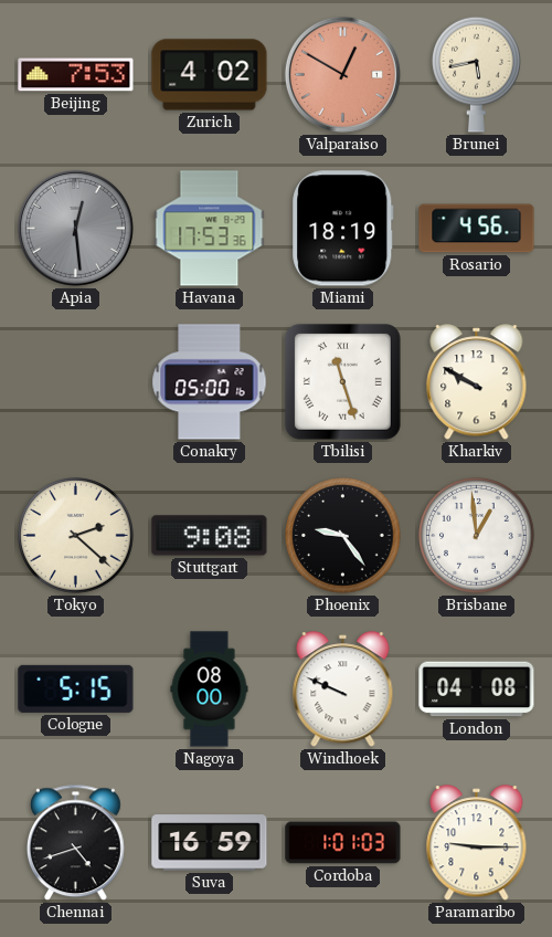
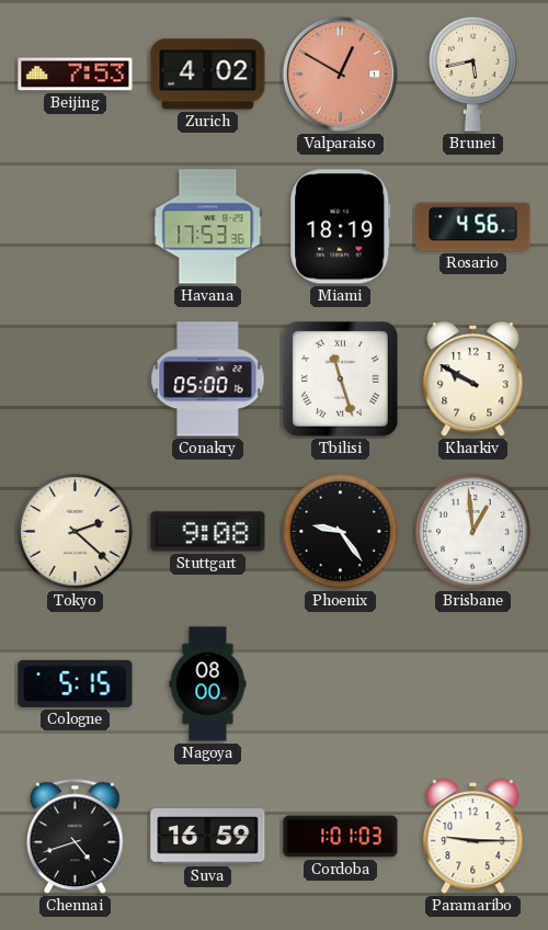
Apia: 12:29 -> none
Windhoek: 9:49 -> none
London: 04:08 -> none
